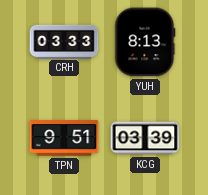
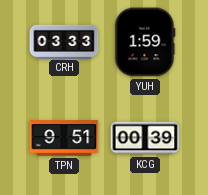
YUH: 8:13 -> 1:59
KCG: 03:39 -> 00:39
